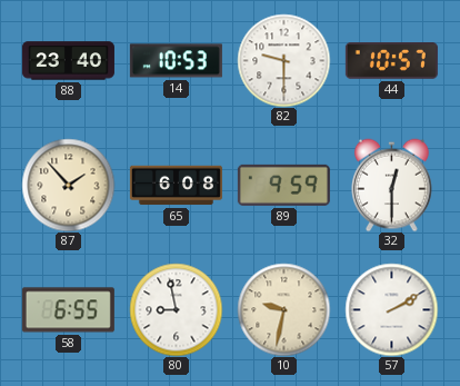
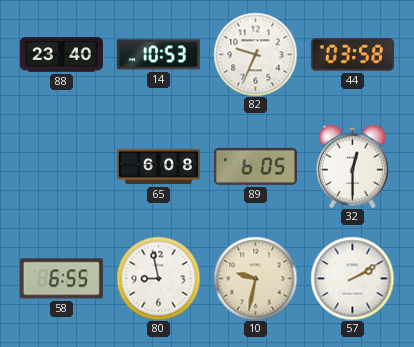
82: 9:30 -> 9:34
44: 10:57 -> 03:58
87: 1:53 -> none
89: 9:59 -> 6:05
